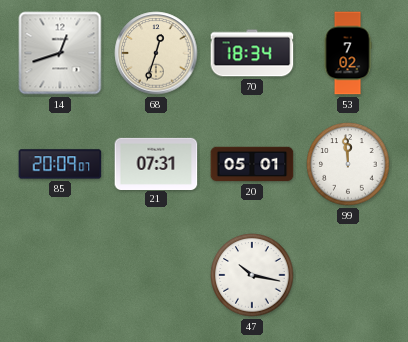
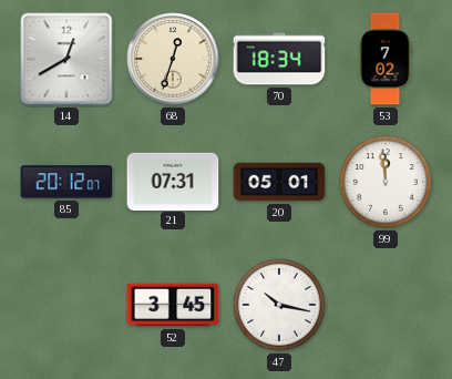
14: 12:42 -> 12:40
85: 20:09 -> 20:12
52: none -> 3:45
